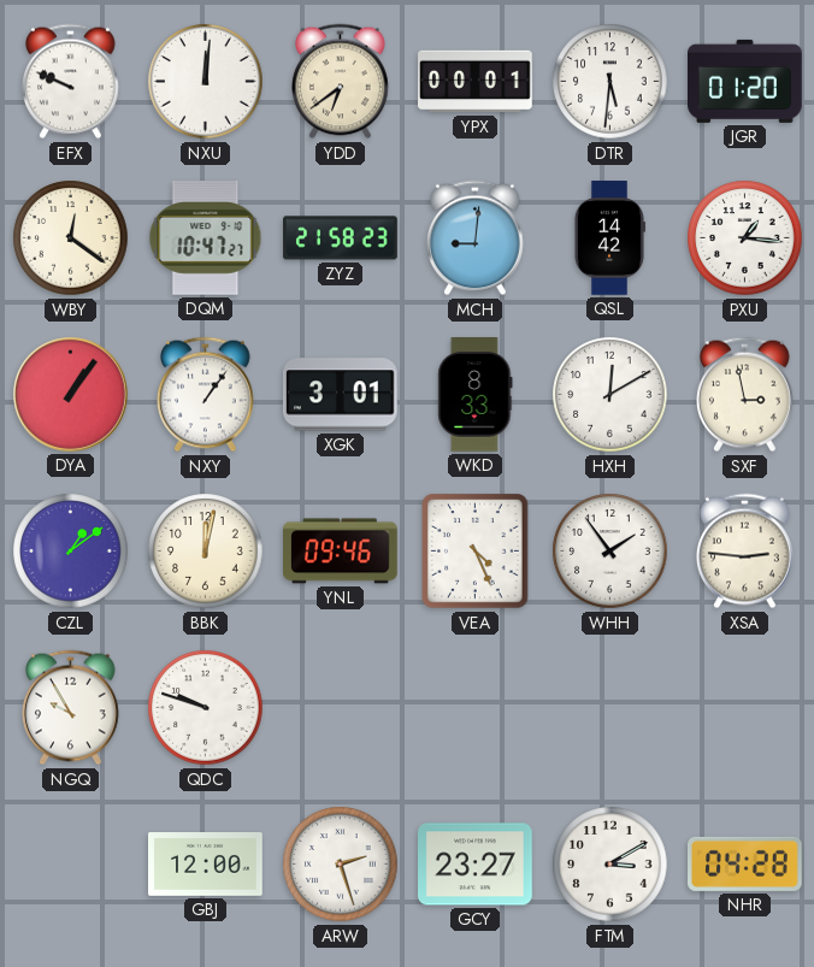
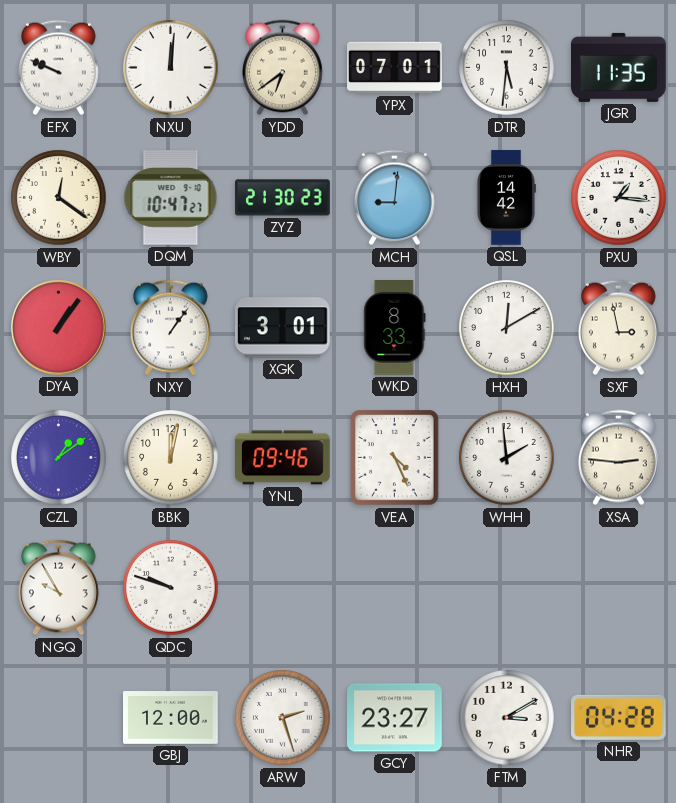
YPX: 00:01 -> 07:01
JGR: 01:20 -> 11:35
ZYZ: 21:58 -> 21:30
WHH: 1:54 -> 1:59
